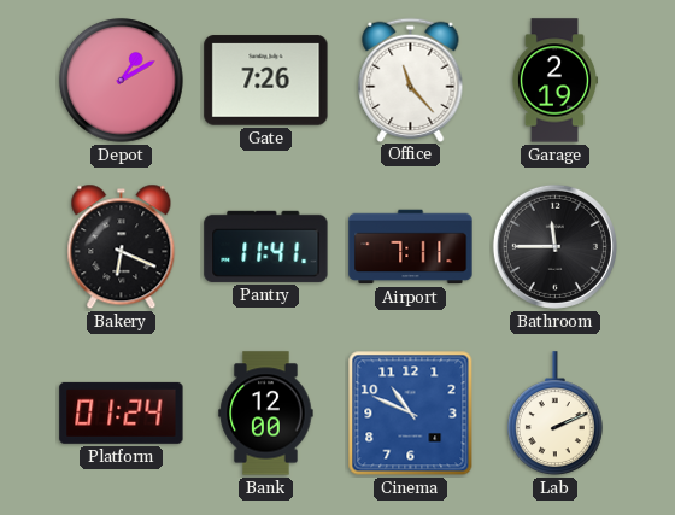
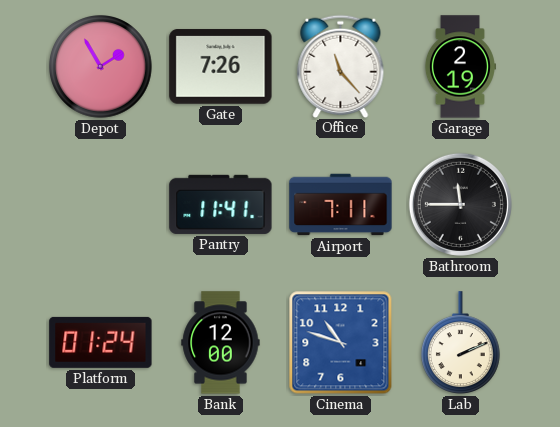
Depot: 1:10 -> 1:55
Bakery: 6:19 -> none
Cinema: 10:49 -> 10:48
